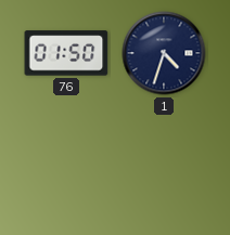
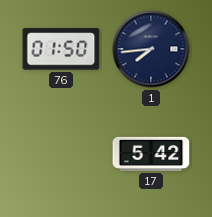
1: 4:33 -> 7:44
17: none -> 5:42
